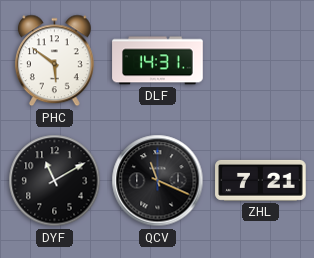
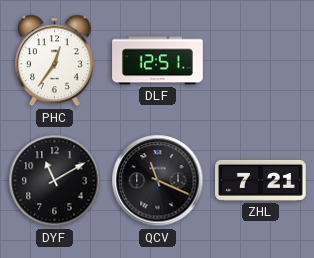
PHC: 5:51 -> 12:36
DLF: 14:31 -> 12:51
